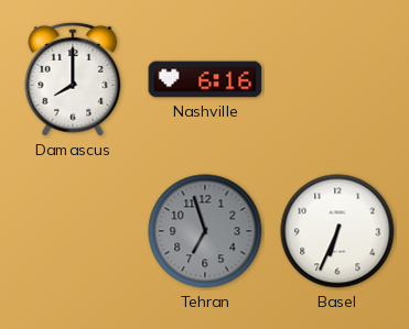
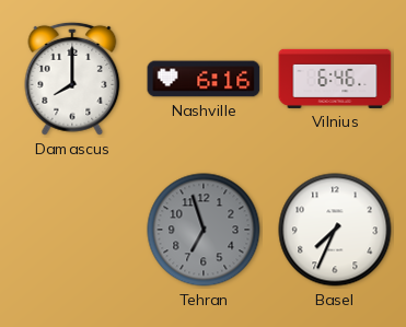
Vilnius: none -> 6:46
Basel: 6:34 -> 7:34
